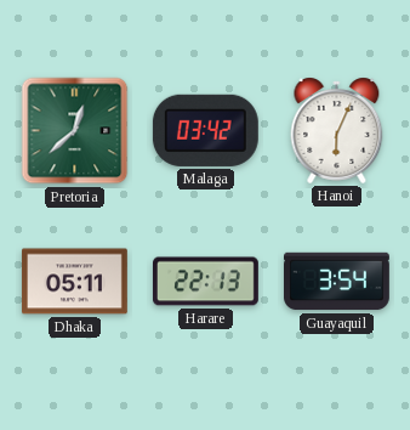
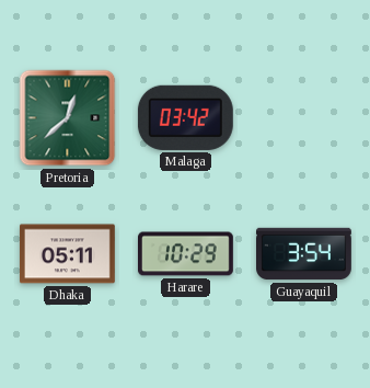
Hanoi: 6:04 -> none
Harare: 22:13 -> 10:29
